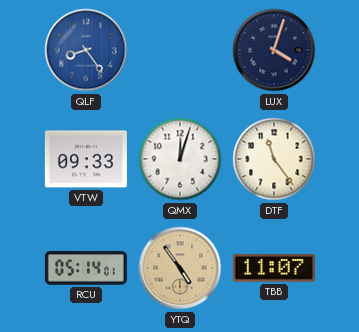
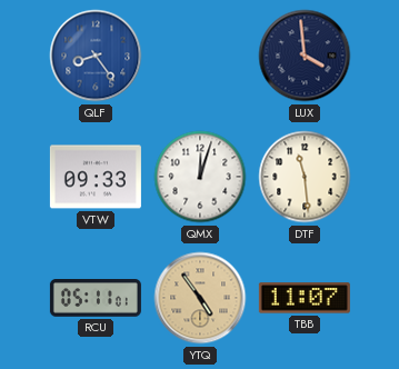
LUX: 4:03 -> 3:59
DTF: 11:24 -> 11:29
RCU: 05:14 -> 05:11
